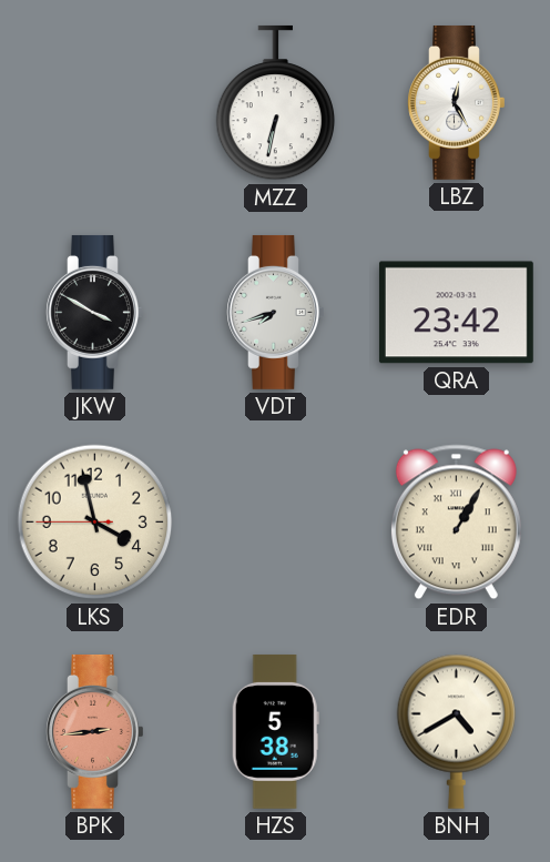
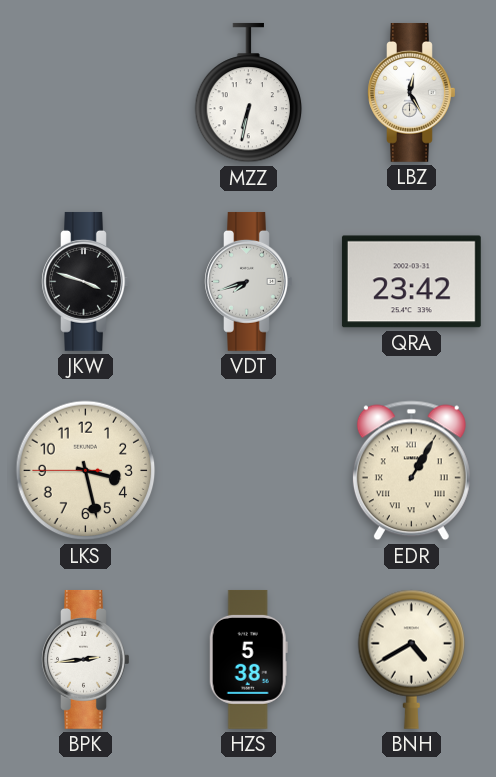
JKW: 3:50 -> 3:48
LKS: 3:57 -> 3:27
BPK dial: salmon -> white
